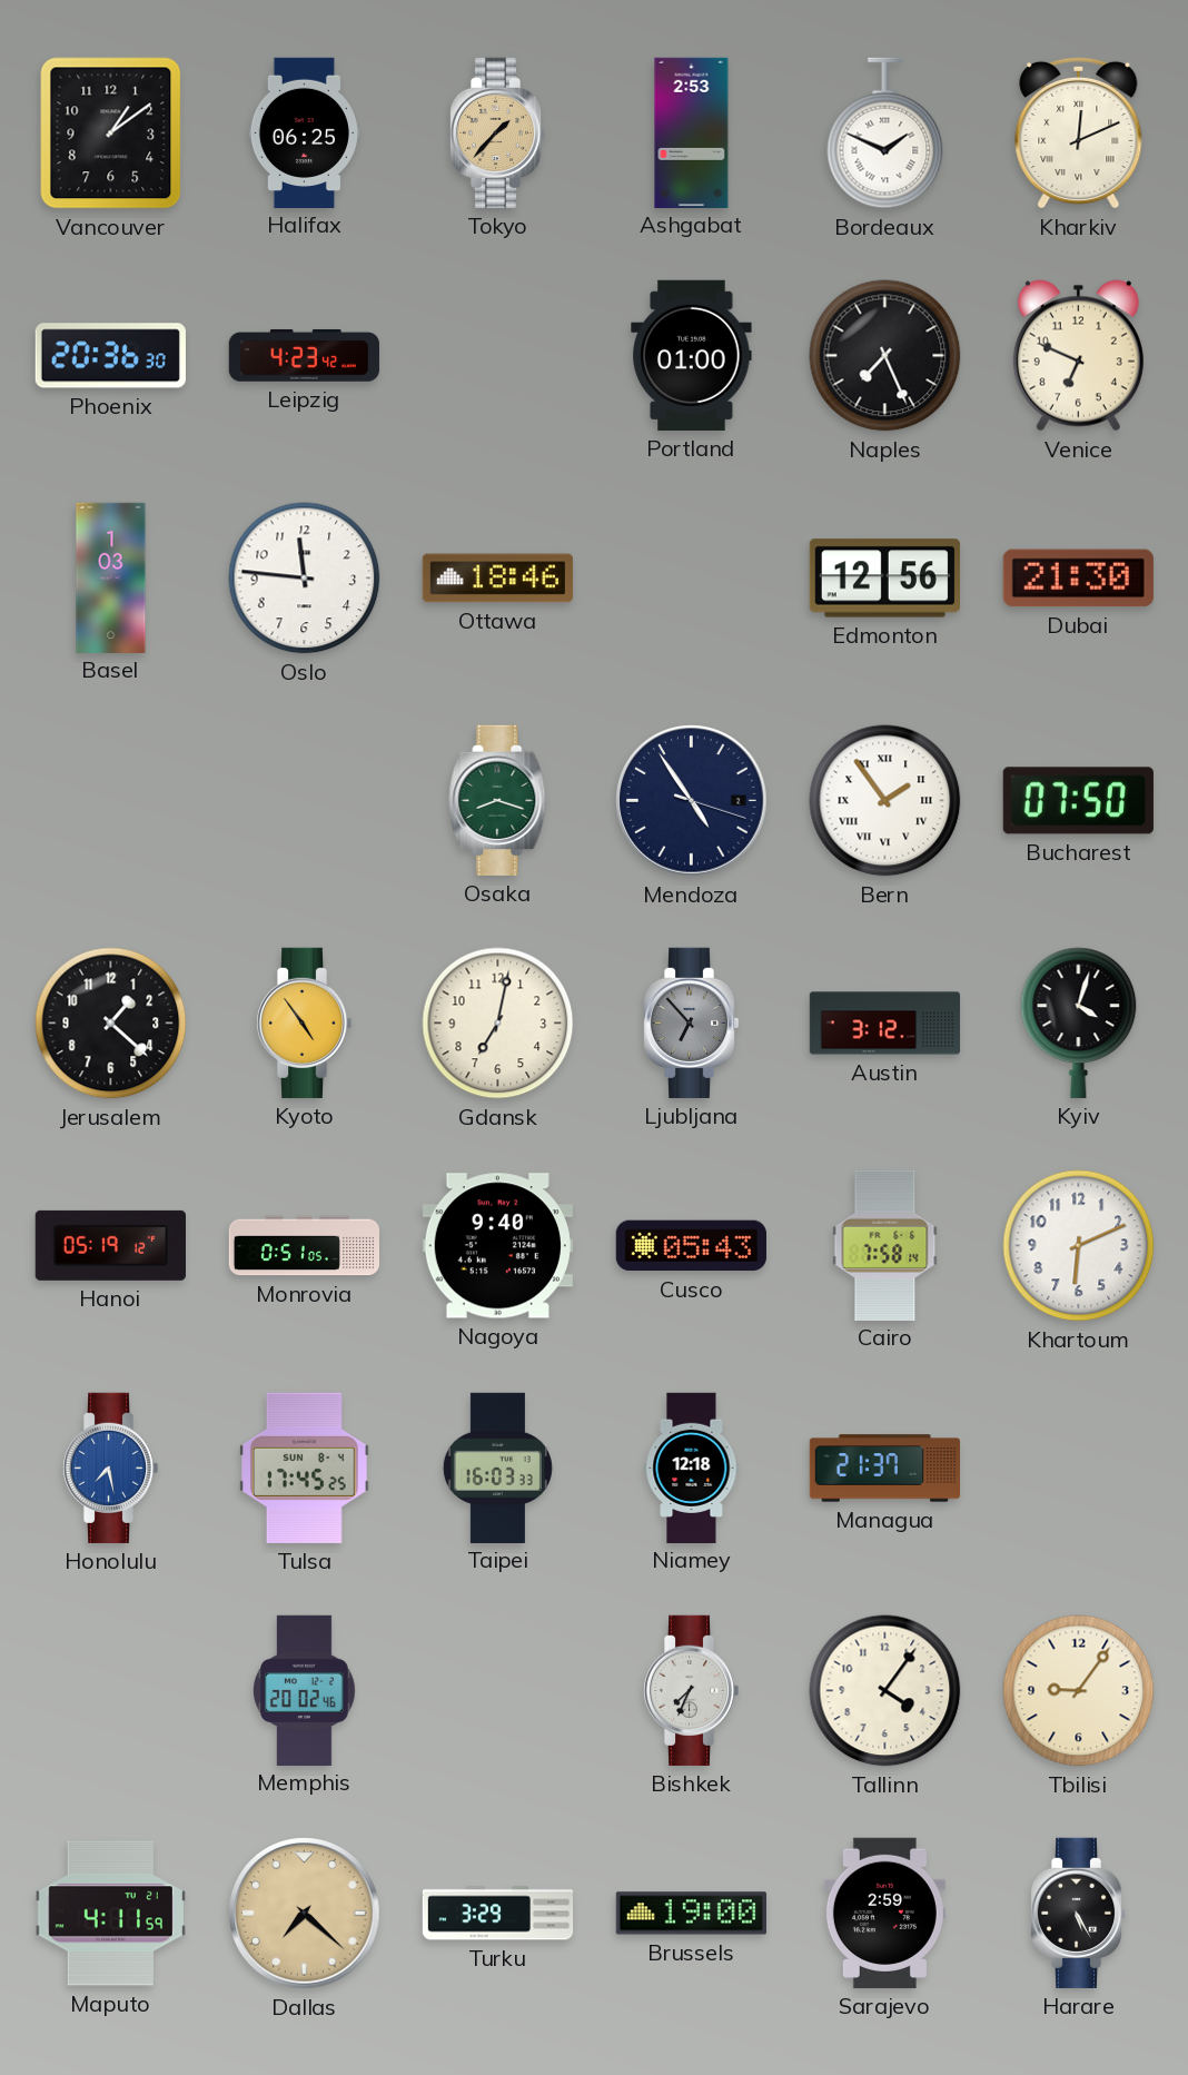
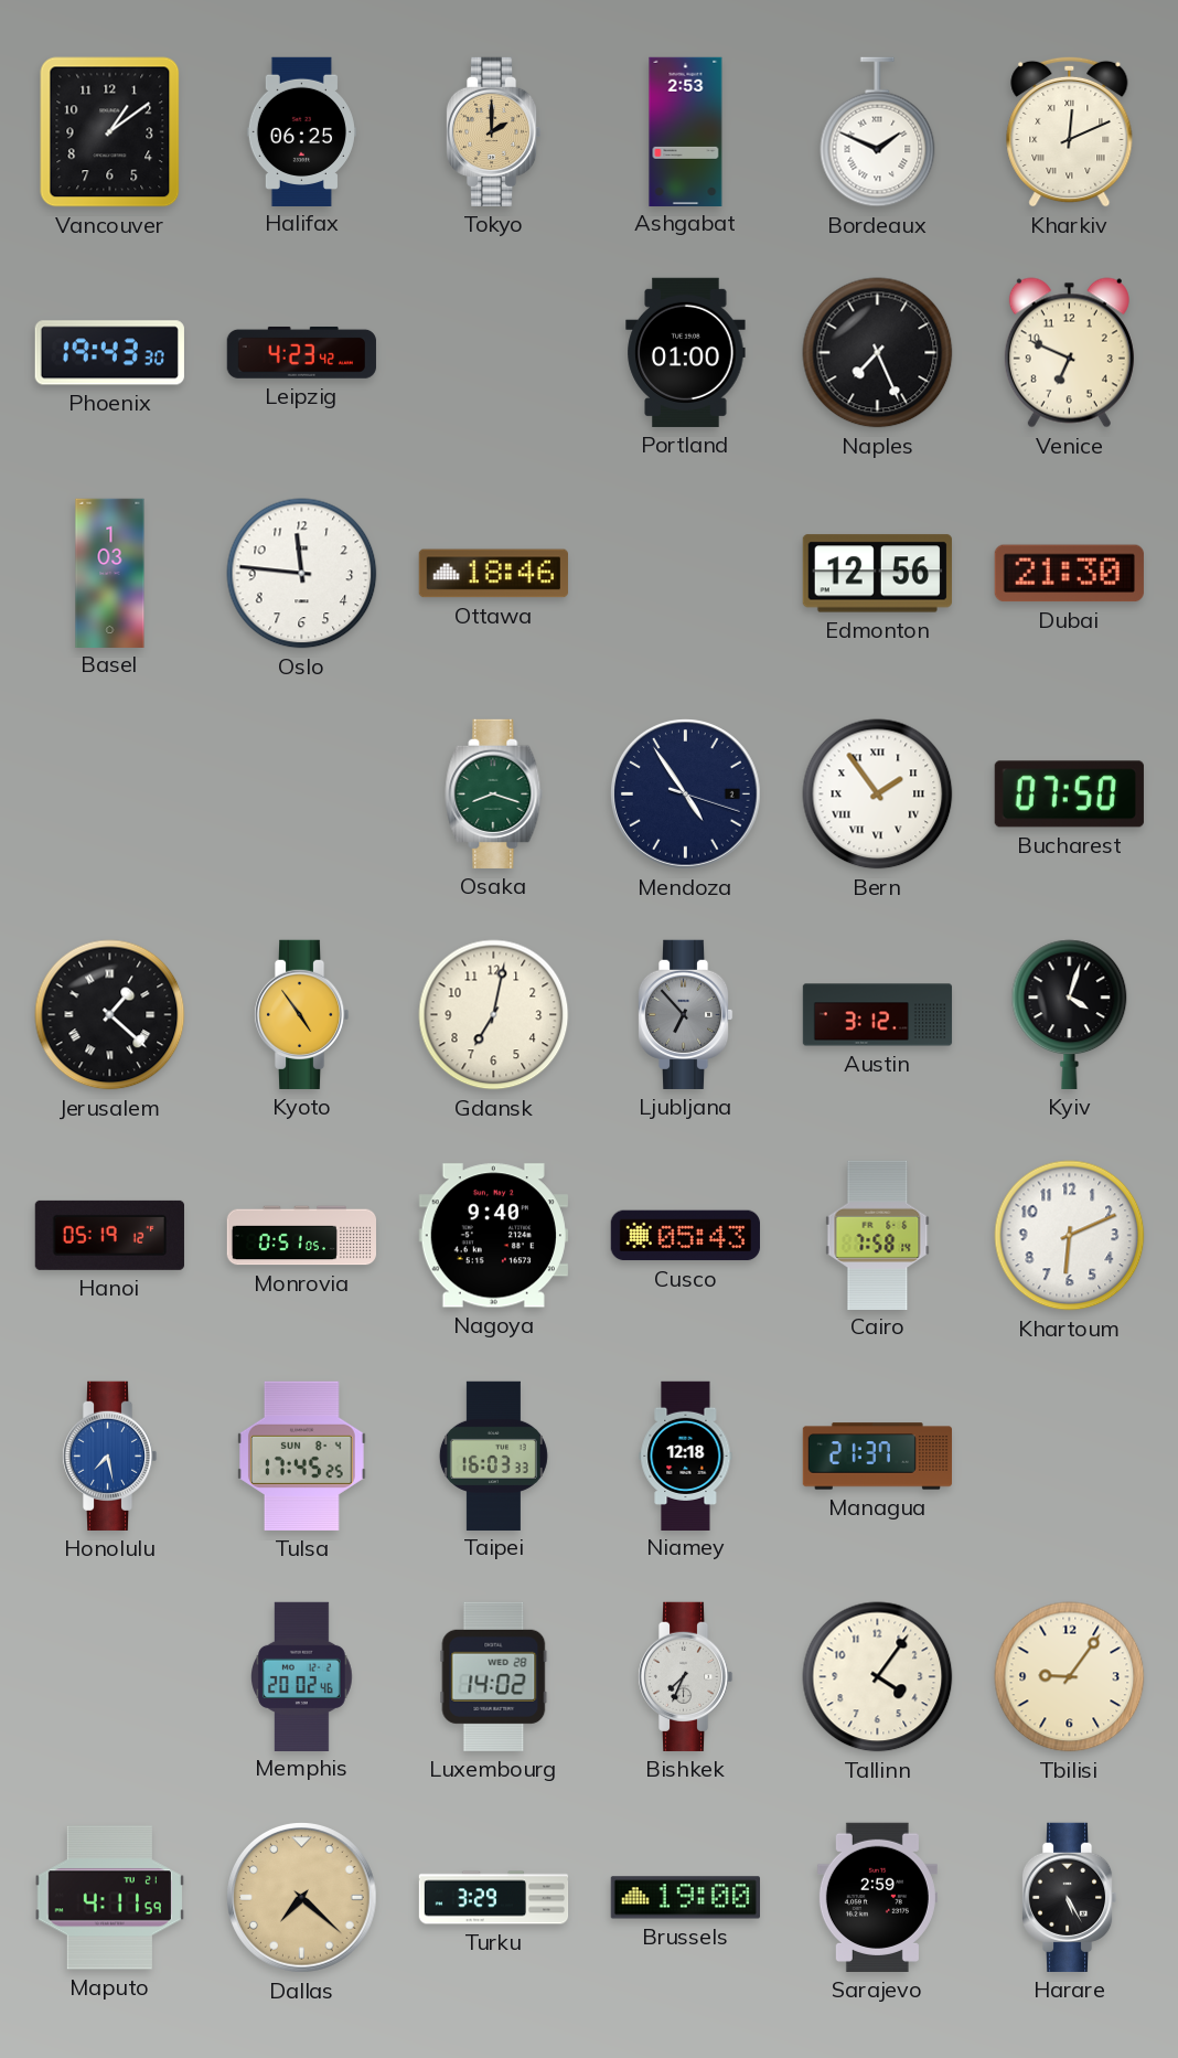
Tokyo: 1:37 -> 2:00
Phoenix: 20:36 -> 19:43
Jerusalem numerals: Arabic -> Roman
Luxembourg: none -> 14:02
